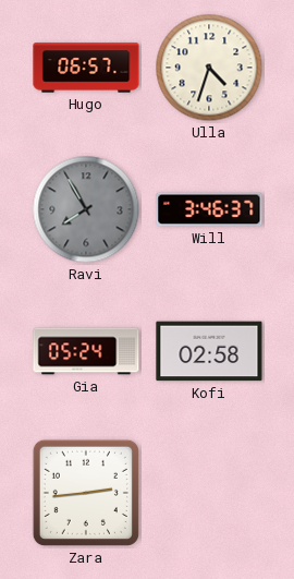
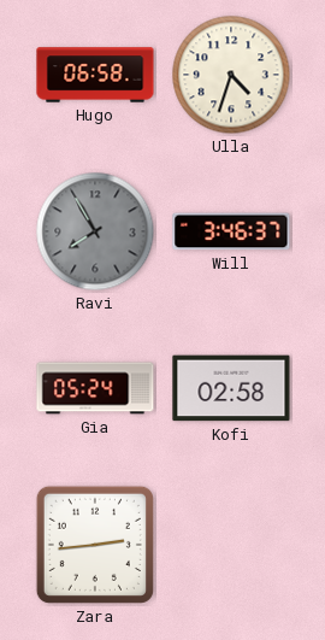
Hugo: 06:57 -> 06:58
